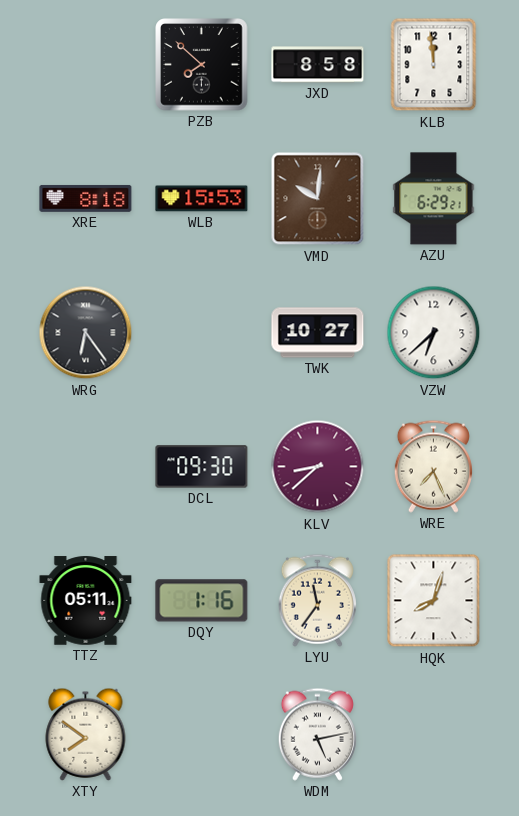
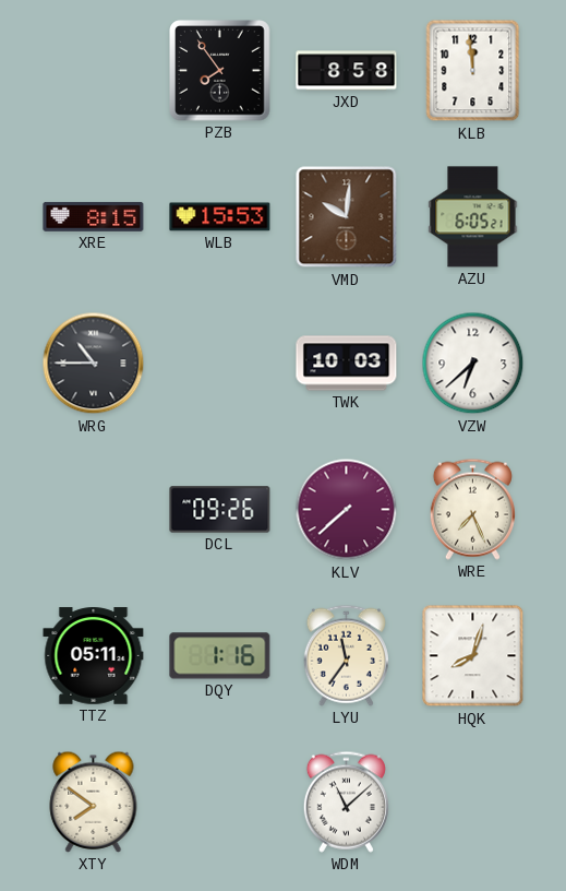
PZB: 7:52 -> 7:54
XRE: 8:18 -> 8:15
AZU: 6:29 -> 6:05
WRG: 6:24 -> 10:45
TWK: 10:27 -> 10:03
DCL: 09:30 -> 09:26
KLV: 8:38 -> 7:38
WDM: 5:13 -> 11:08
